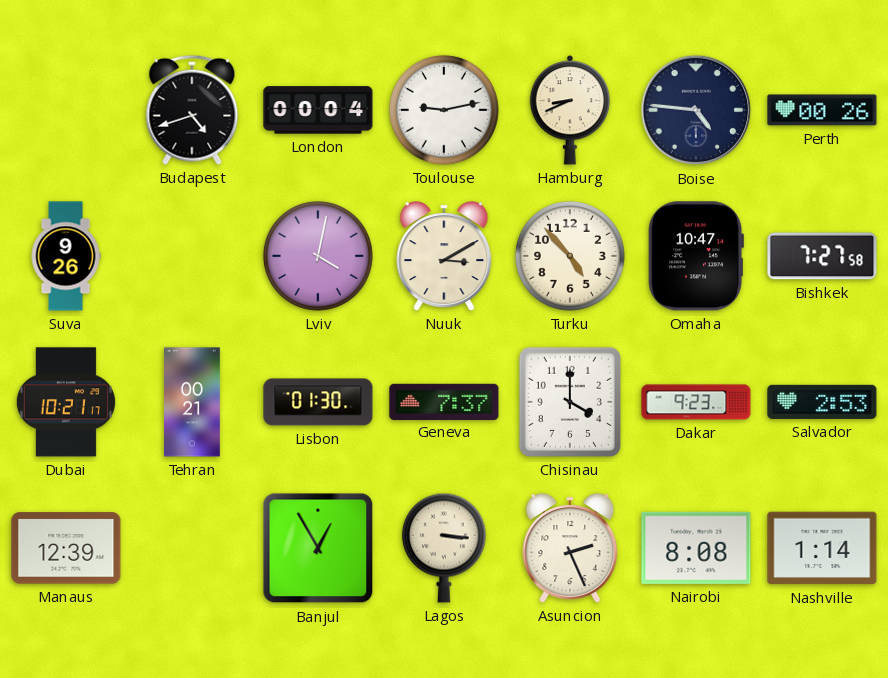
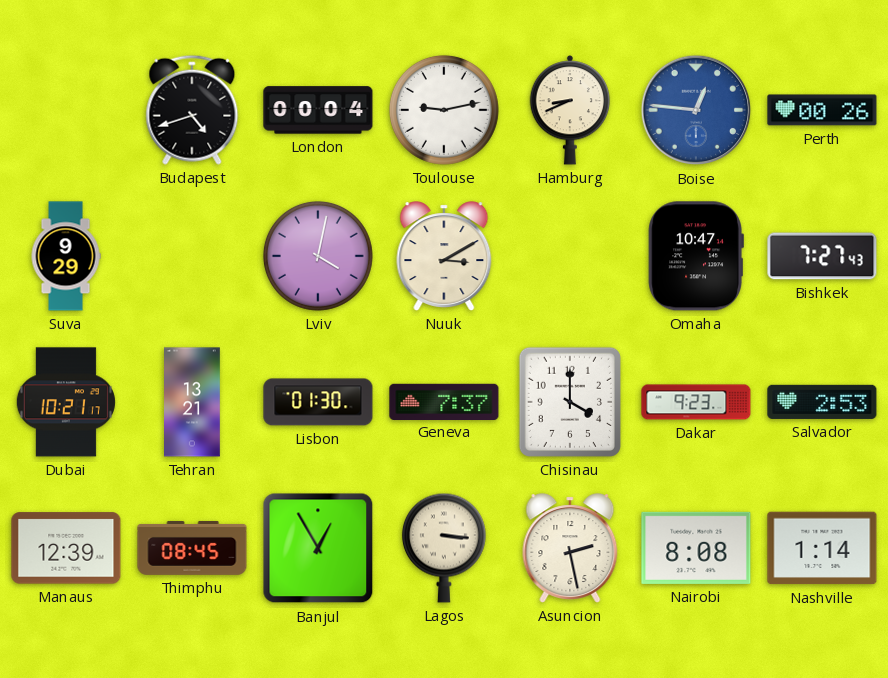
Boise: 4:46 -> 12:46
Boise dial: navy -> blue
Suva: 9:26 -> 9:29
Turku: 4:53 -> none
Bishkek: 7:27:58 -> 7:27:43
Tehran: 00:21 -> 13:21
Thimphu: none -> 08:45
Asuncion: 2:26 -> 2:28
